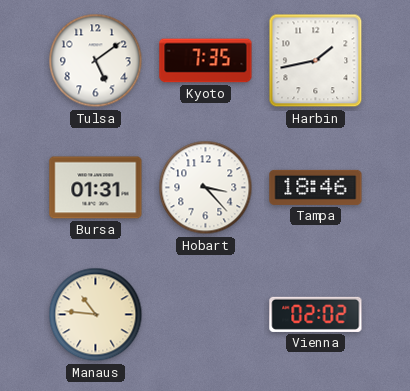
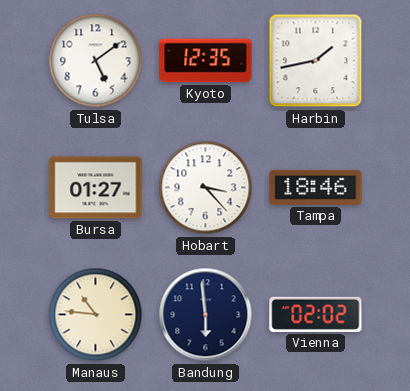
Kyoto: 7:35 -> 12:35
Bursa: 01:31 -> 01:27
Bandung: none -> 5:59
